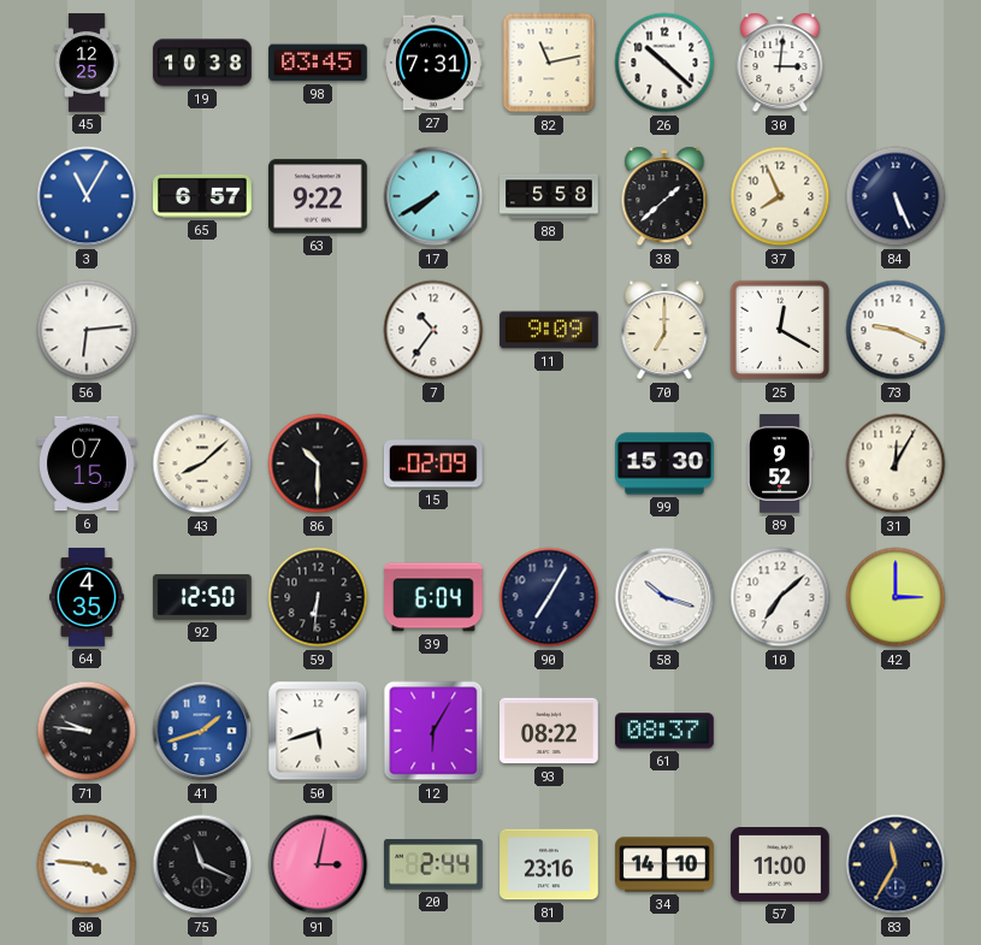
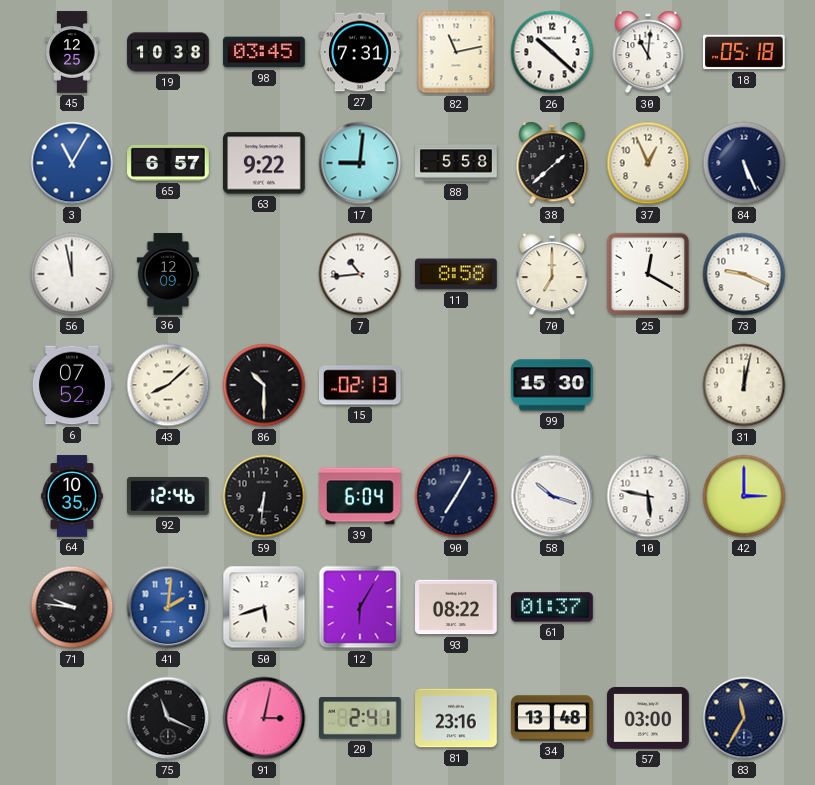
30: 3:01 -> 11:01
18: none -> 05:18
17: 7:40 -> 9:01
37: 7:56 -> 12:56
56: 6:14 -> 11:58
36: none -> 12:09
7: 10:36 -> 10:44
11: 9:09 -> 8:58
6: 07:15 -> 07:52
15: 02:09 -> 02:13
89: 9:52 -> none
31: 12:05 -> 12:02
64: 4:35 -> 10:35
92: 12:50 -> 12:46
10: 7:08 -> 5:47
41: 1:42 -> 2:01
61: 08:37 -> 01:37
80: 3:46 -> none
20: 2:44 -> 2:41
34: 14:10 -> 13:48
57: 11:00 -> 03:00
